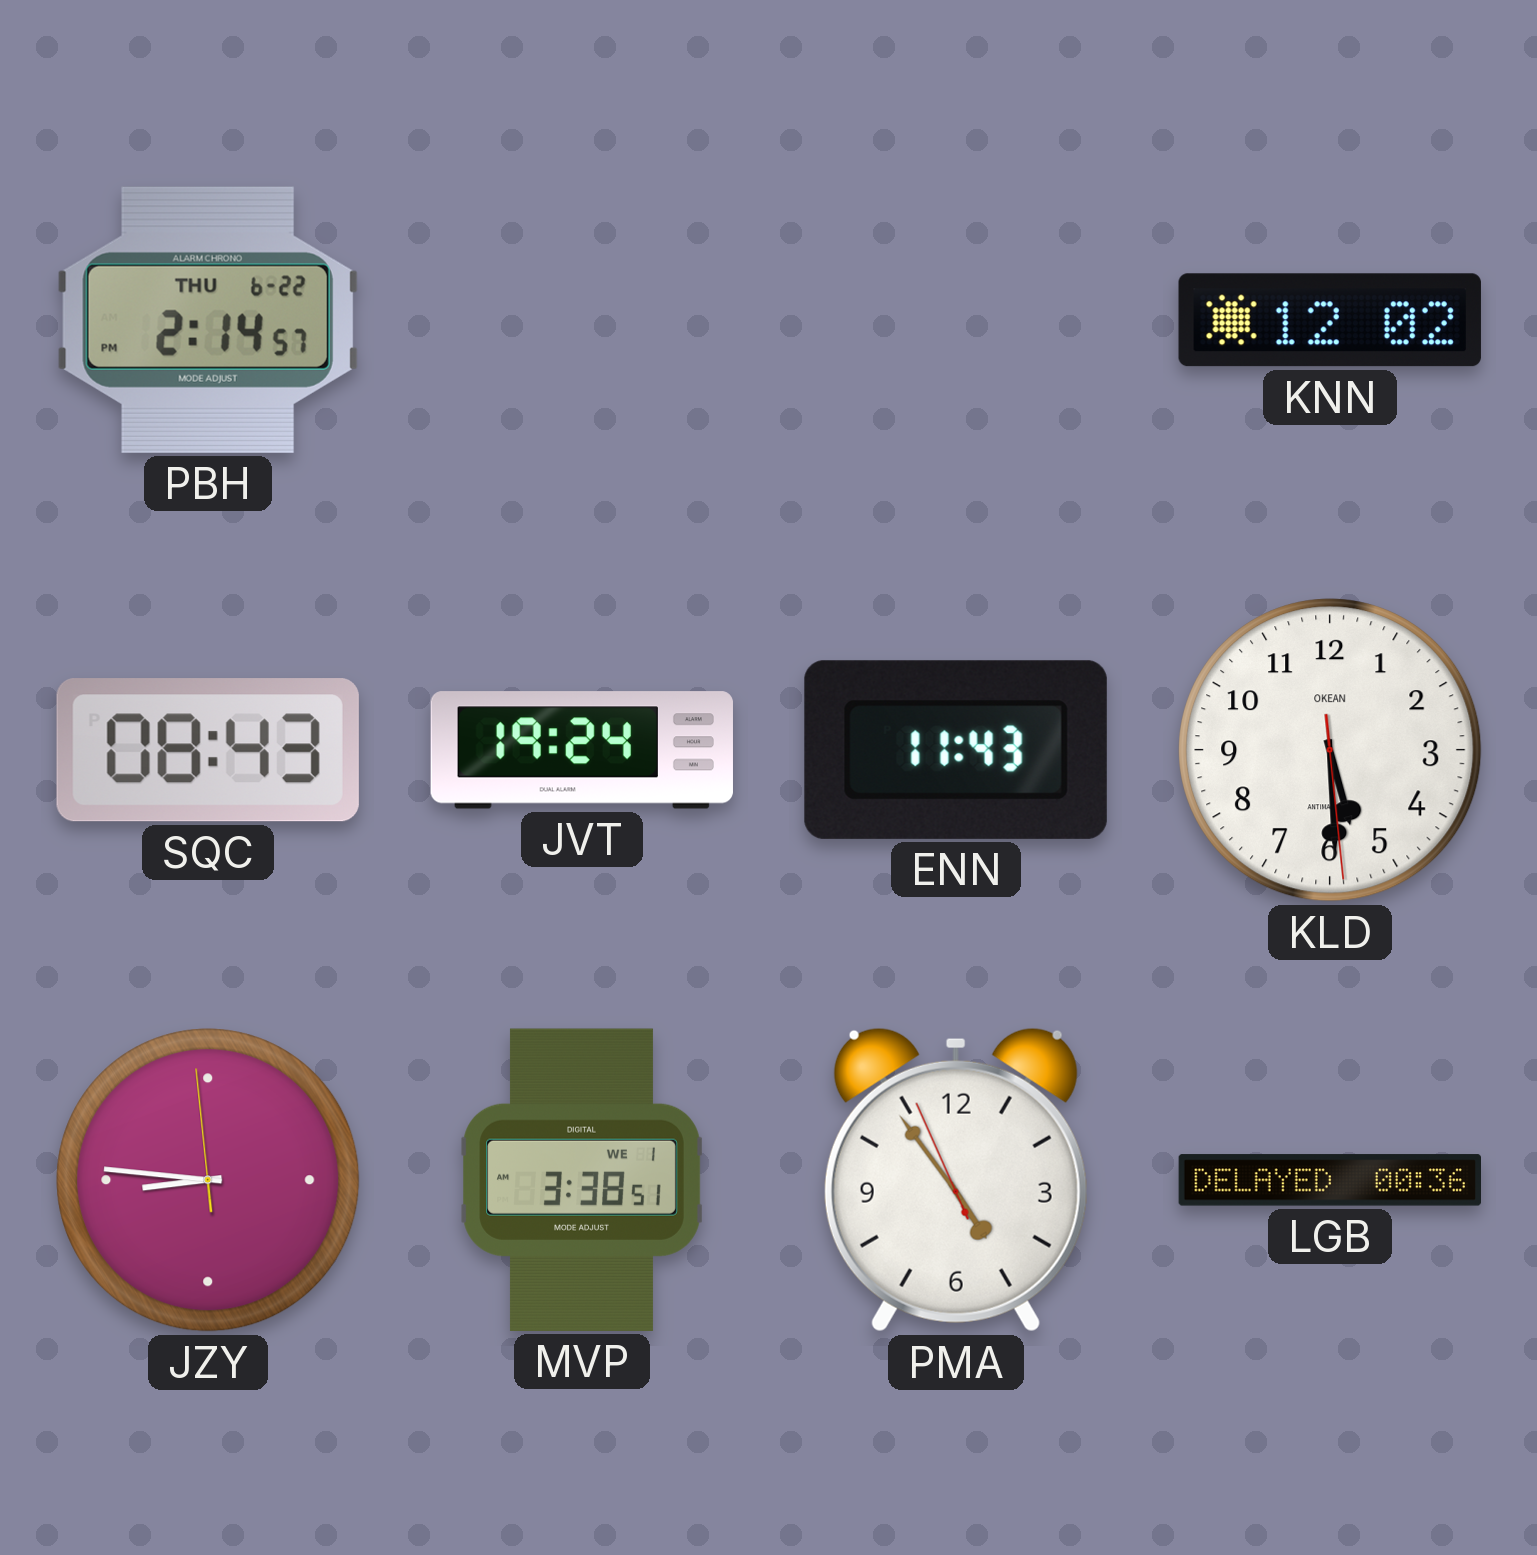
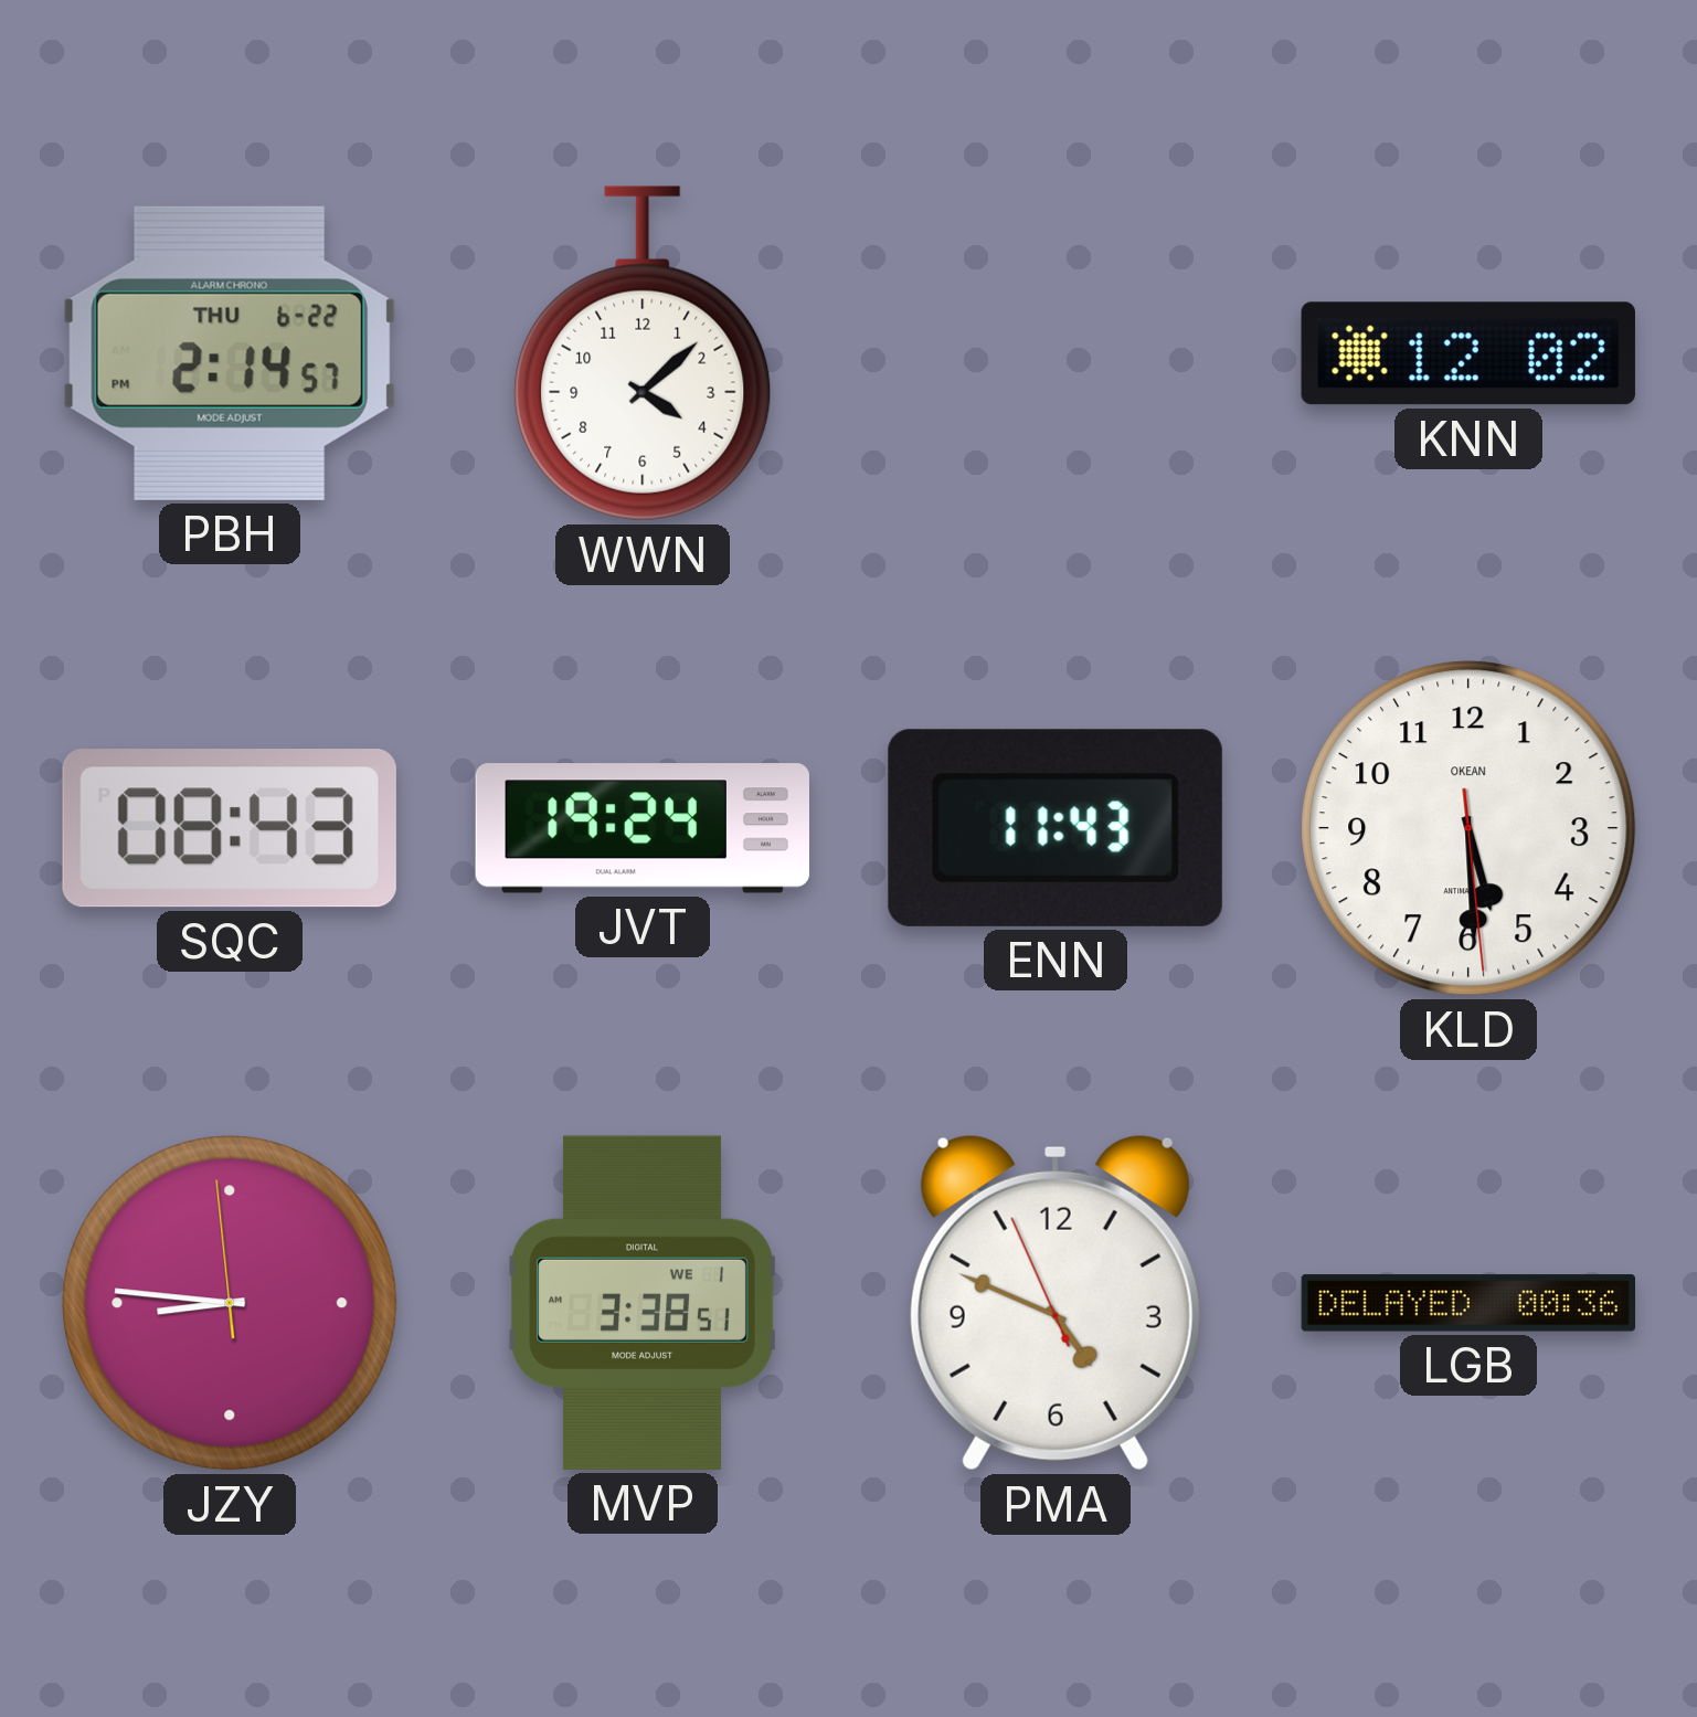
WWN: none -> 4:08
PMA: 4:53 -> 4:48
